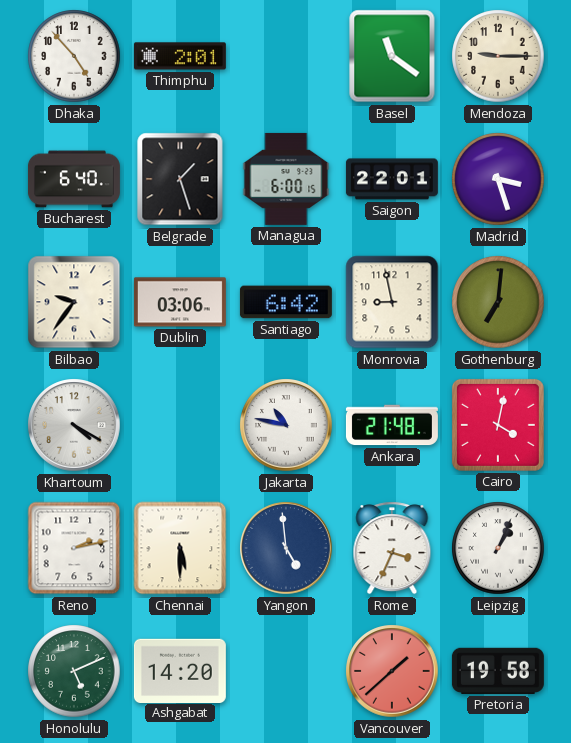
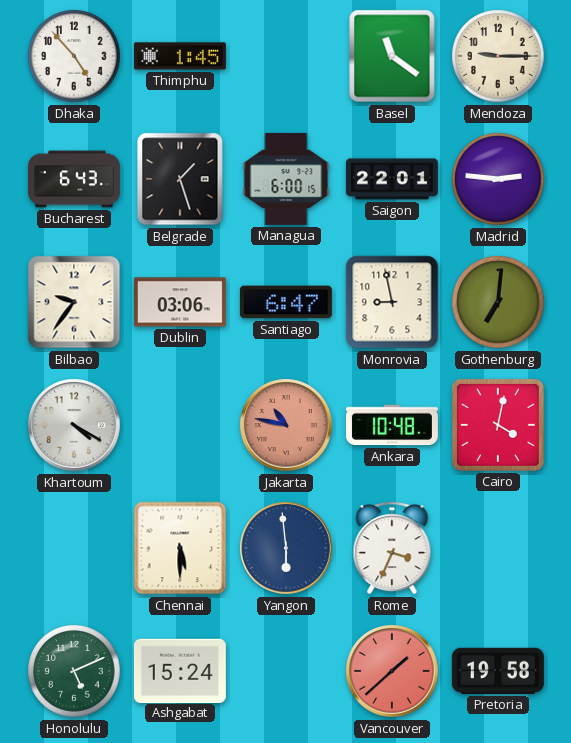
Thimphu: 2:01 -> 1:45
Bucharest: 6:40 -> 6:43
Madrid: 3:27 -> 2:46
Santiago: 6:42 -> 6:47
Jakarta dial: white -> salmon
Ankara: 21:48 -> 10:48
Reno: 2:13 -> none
Yangon: 4:59 -> 5:59
Leipzig: 1:04 -> none
Ashgabat: 14:20 -> 15:24
